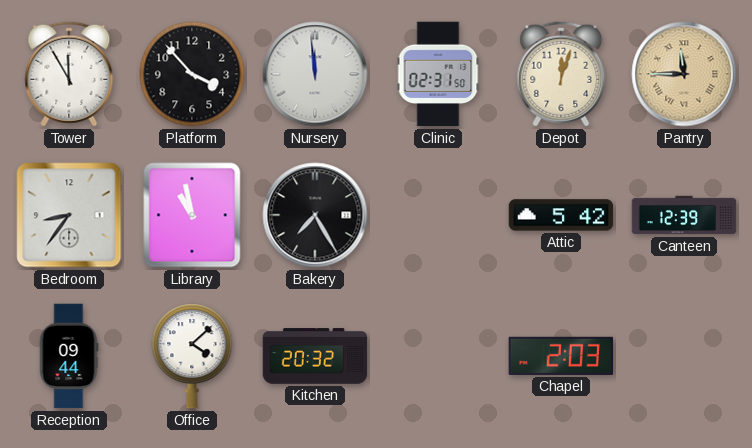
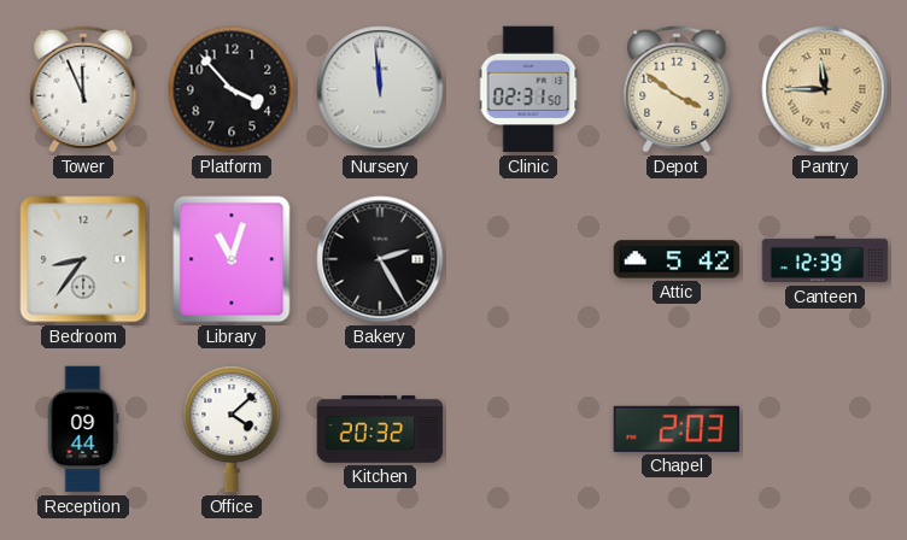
Tower: 11:55 -> 11:56
Depot: 12:03 -> 3:51
Library: 10:58 -> 11:03
Bakery: 7:25 -> 2:25
